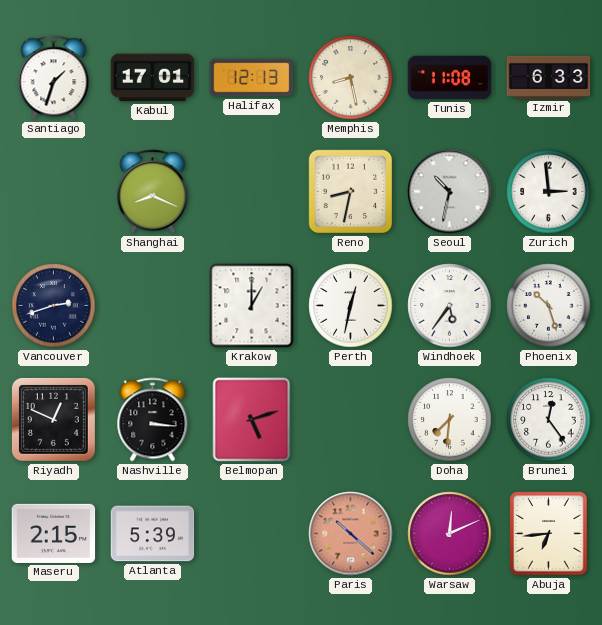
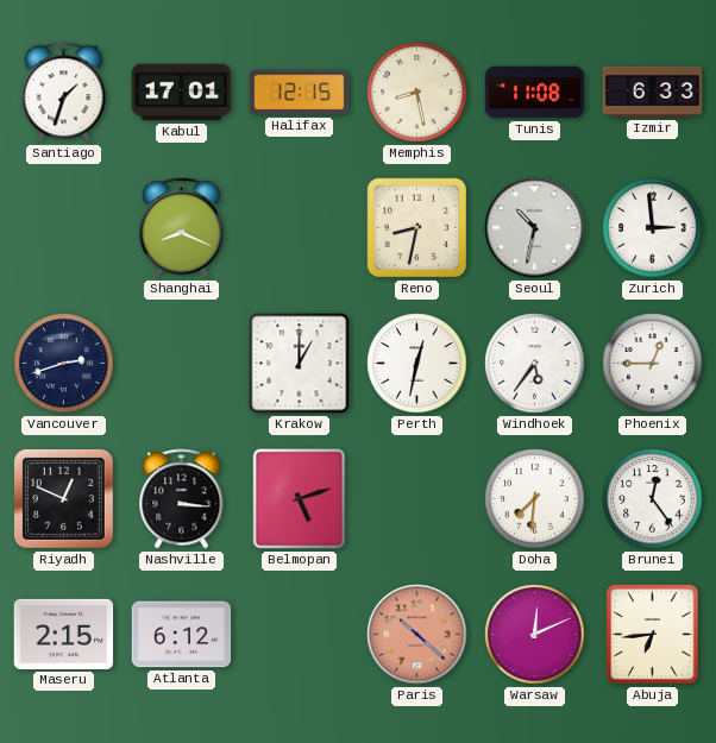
Halifax: 12:13 -> 12:15
Phoenix: 10:27 -> 12:45
Atlanta: 5:39 -> 6:12
